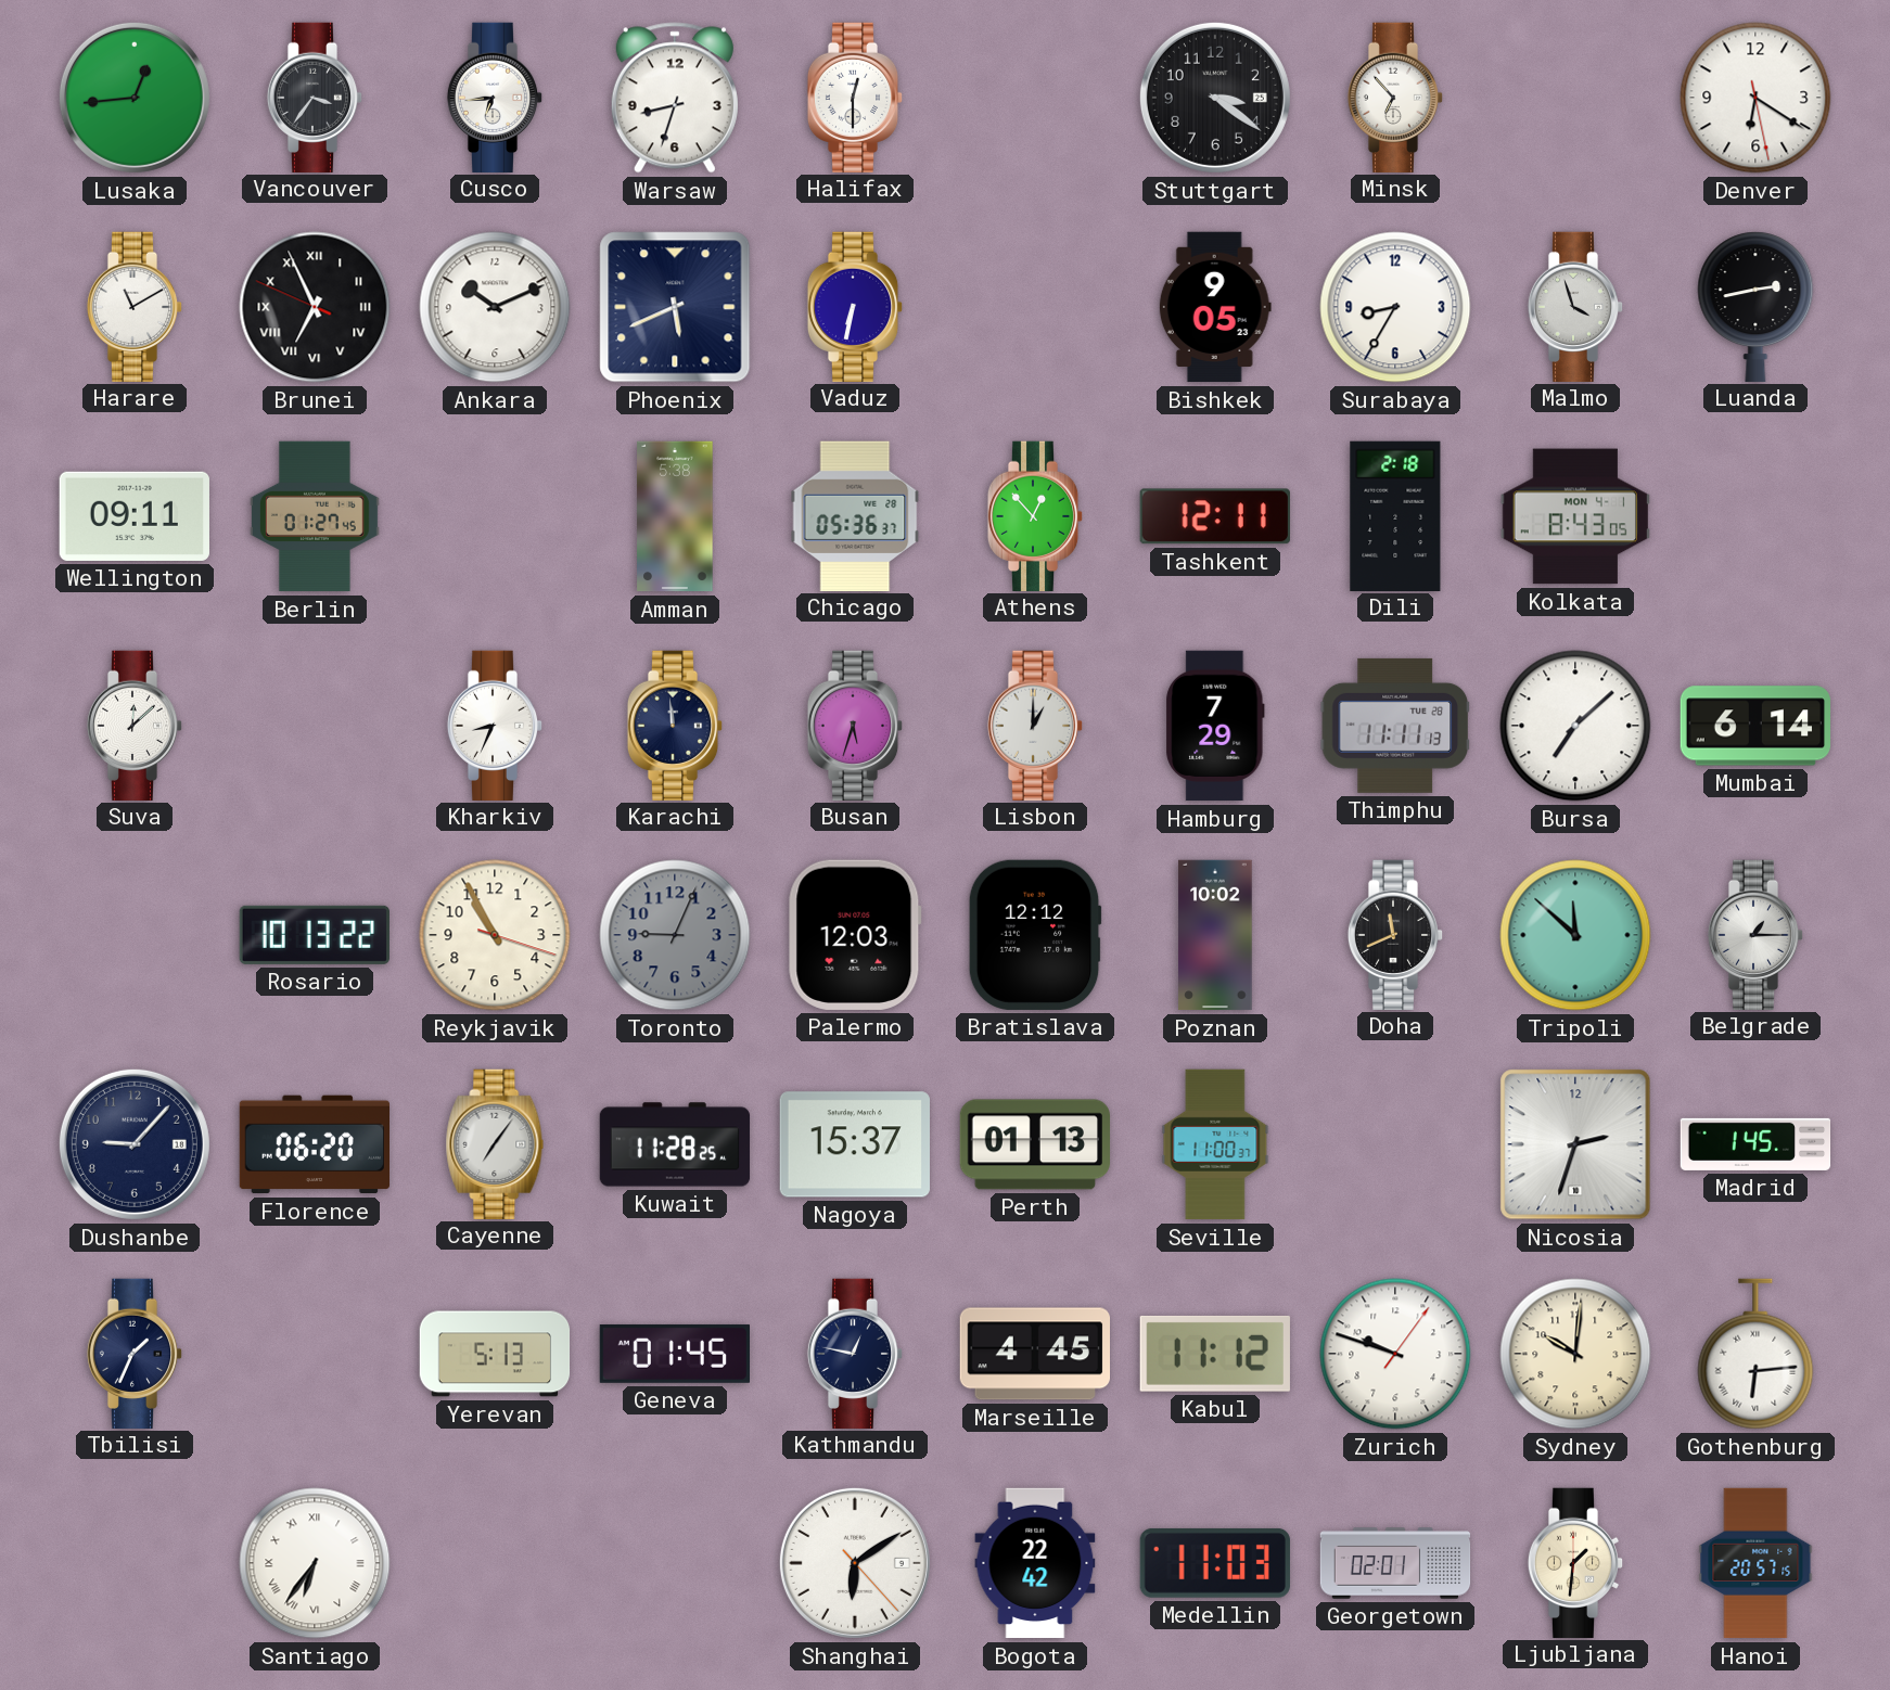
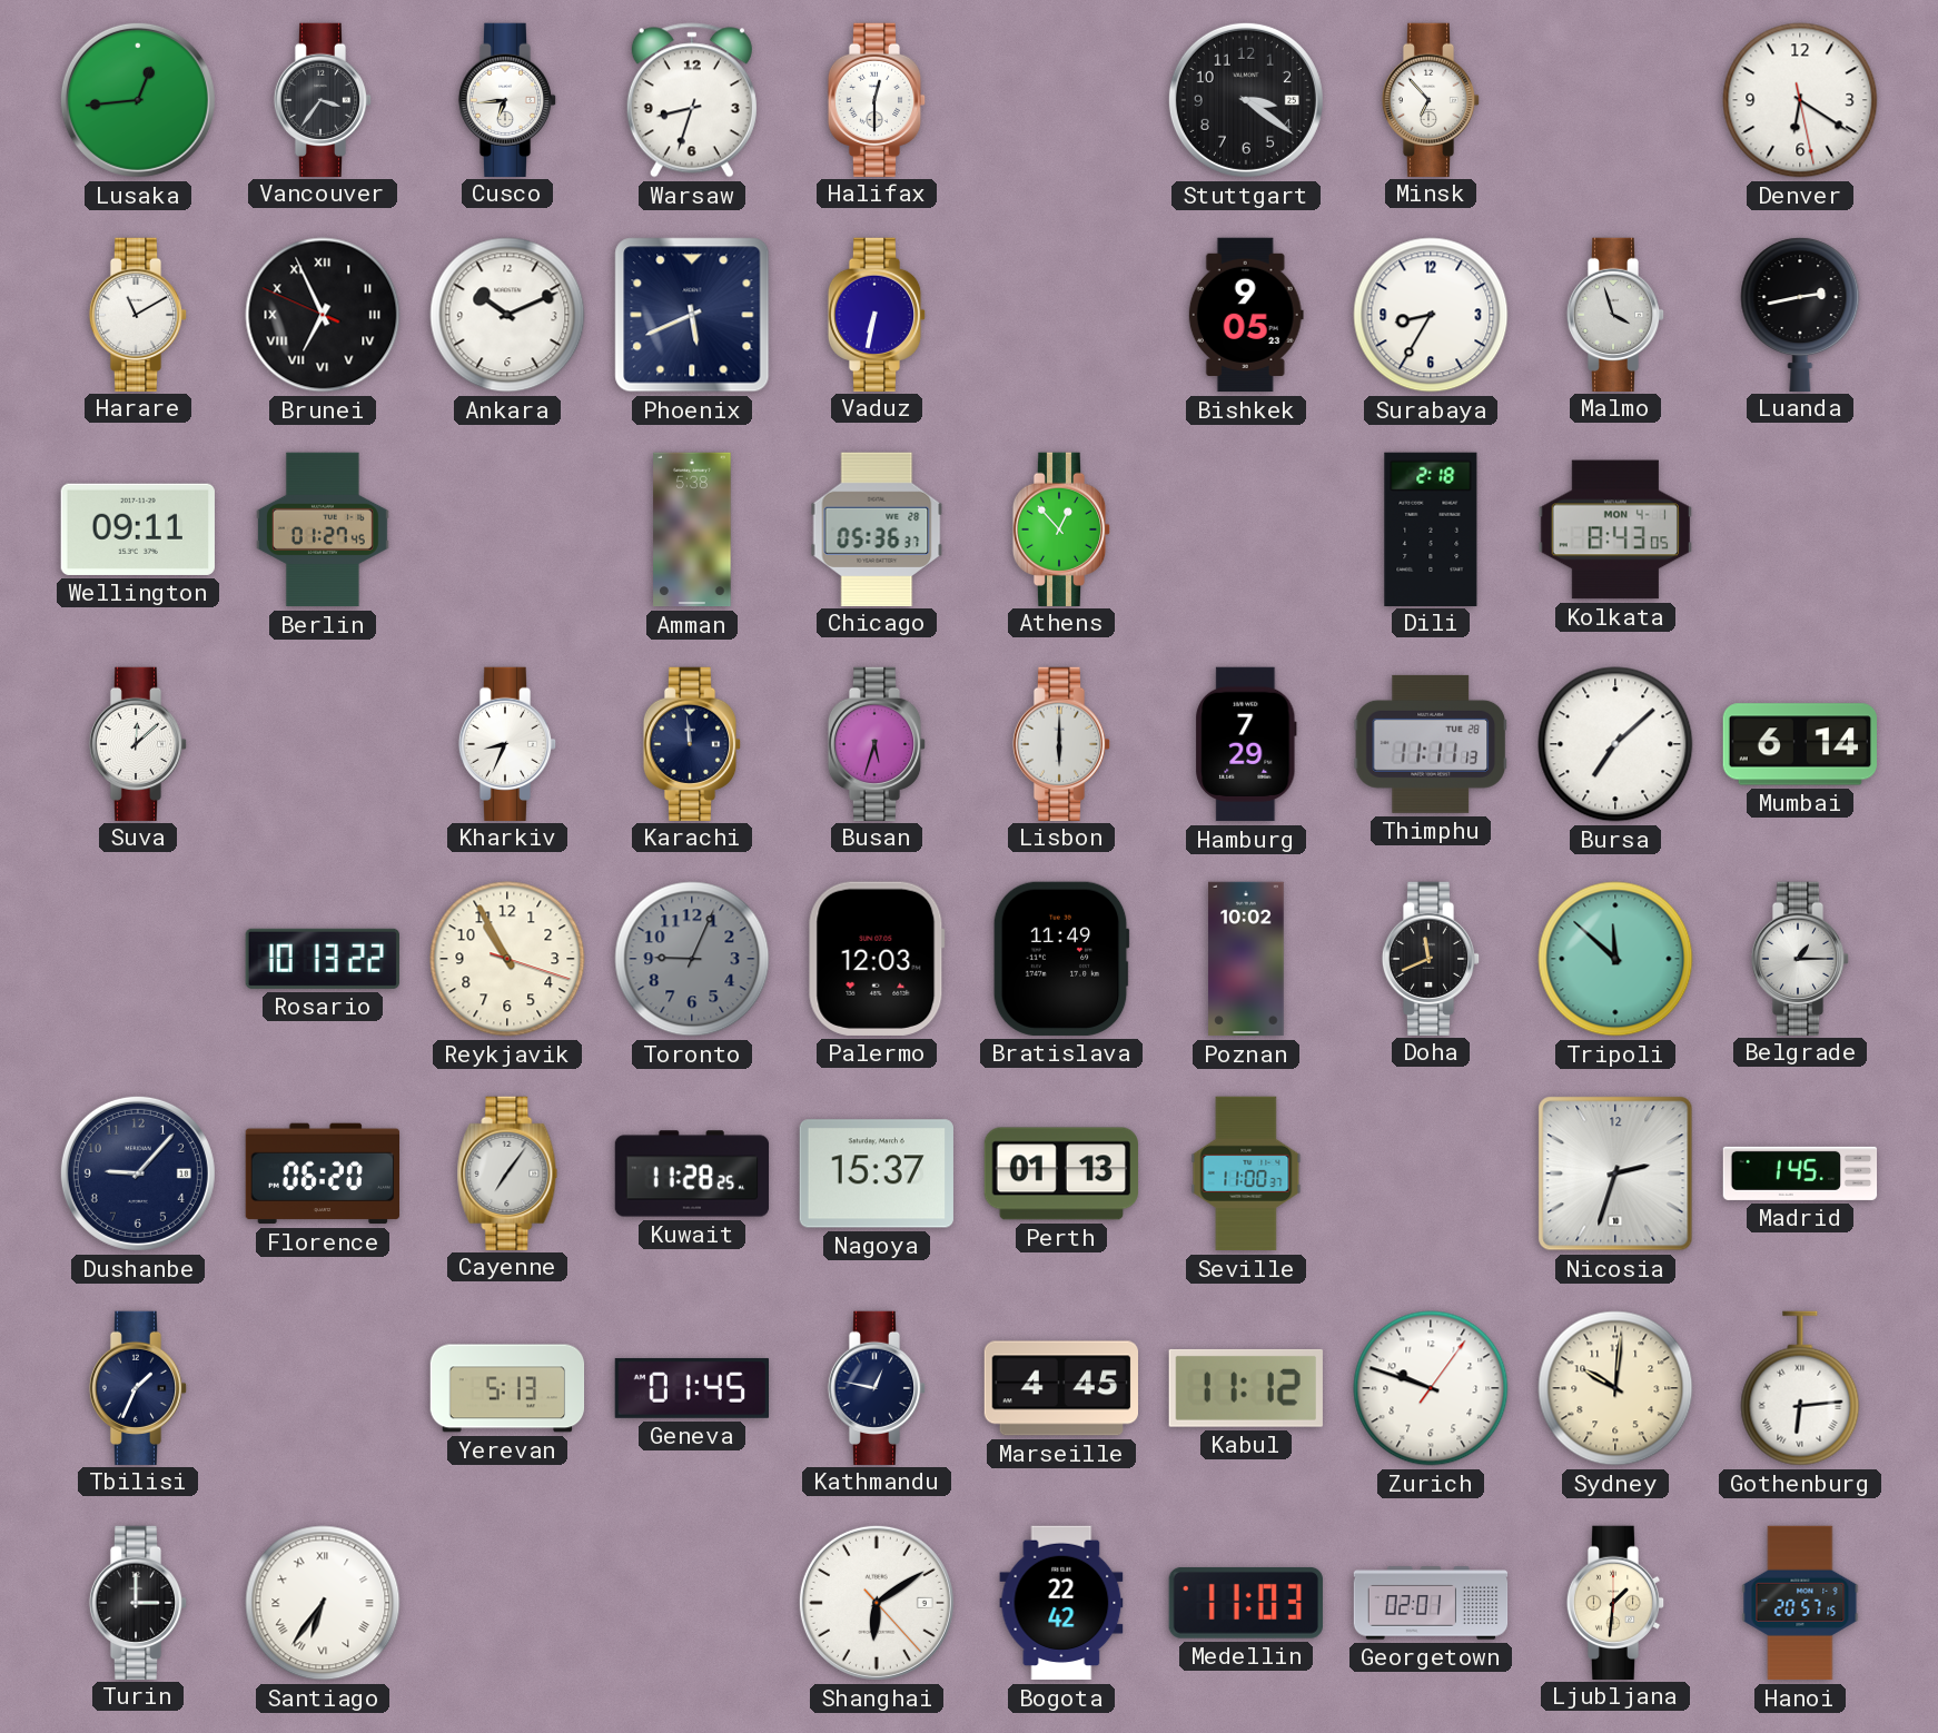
Tashkent: 12:11 -> none
Lisbon: 1:00 -> 6:00
Bratislava: 12:12 -> 11:49
Turin: none -> 3:00
